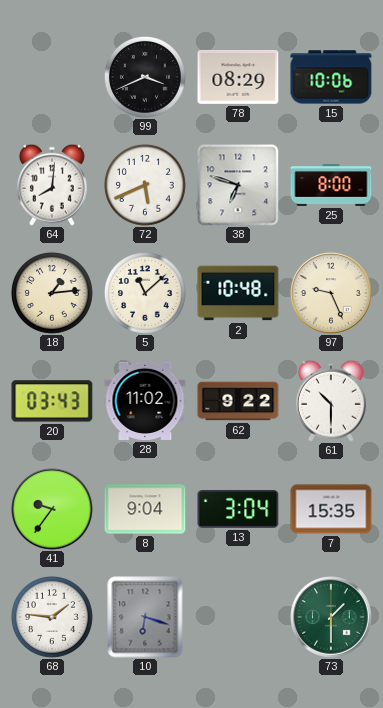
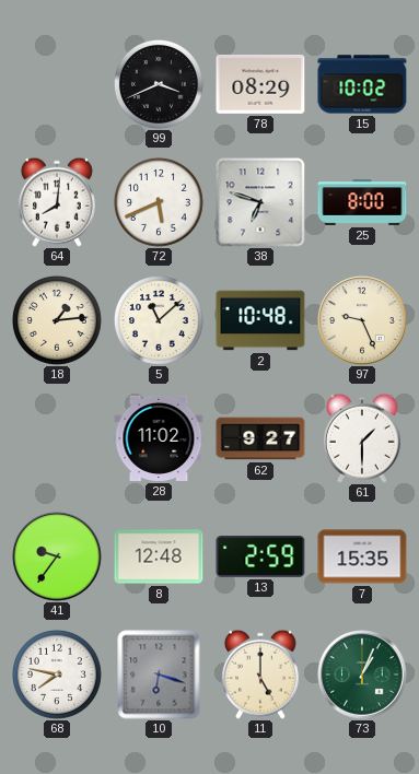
15: 10:06 -> 10:02
20: 03:43 -> none
62: 9:22 -> 9:27
61: 10:30 -> 1:30
8: 9:04 -> 12:48
13: 3:04 -> 2:59
68: 1:46 -> 7:47
11: none -> 5:00
73: 1:30 -> 1:04
